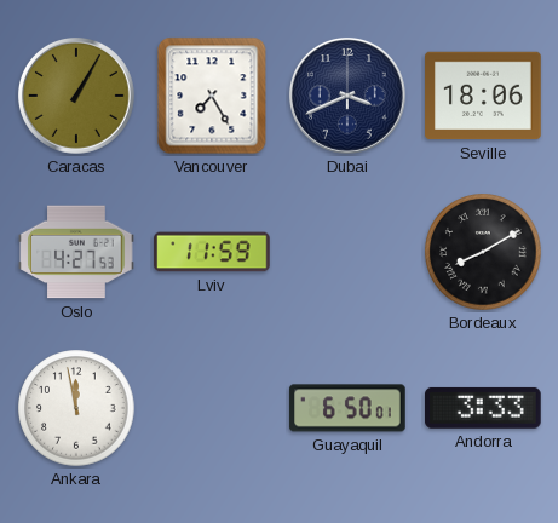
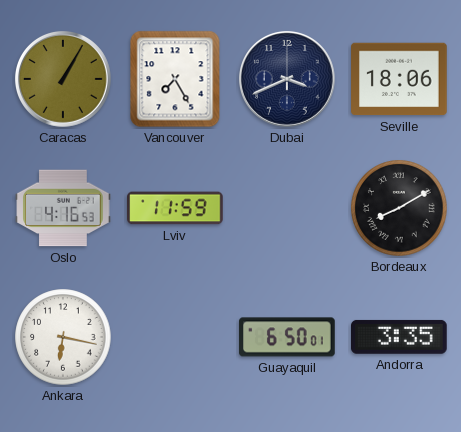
Oslo: 4:27 -> 4:16
Ankara: 11:58 -> 6:17
Andorra: 3:33 -> 3:35
